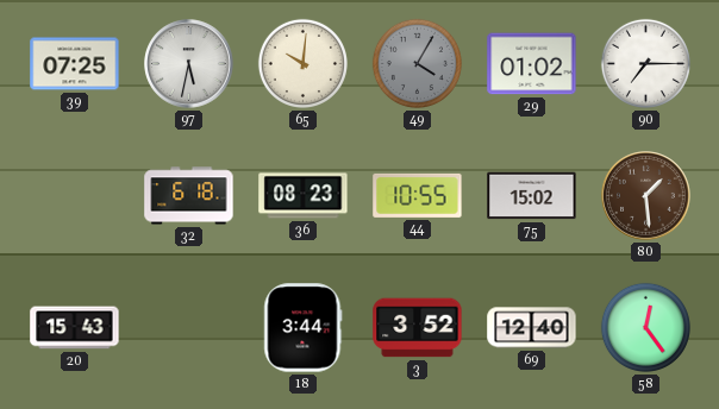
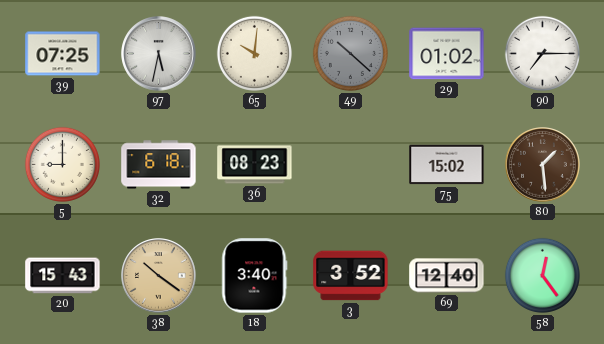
49: 4:05 -> 10:22
5: none -> 9:00
44: 10:55 -> none
38: none -> 10:21
18: 3:44 -> 3:40
